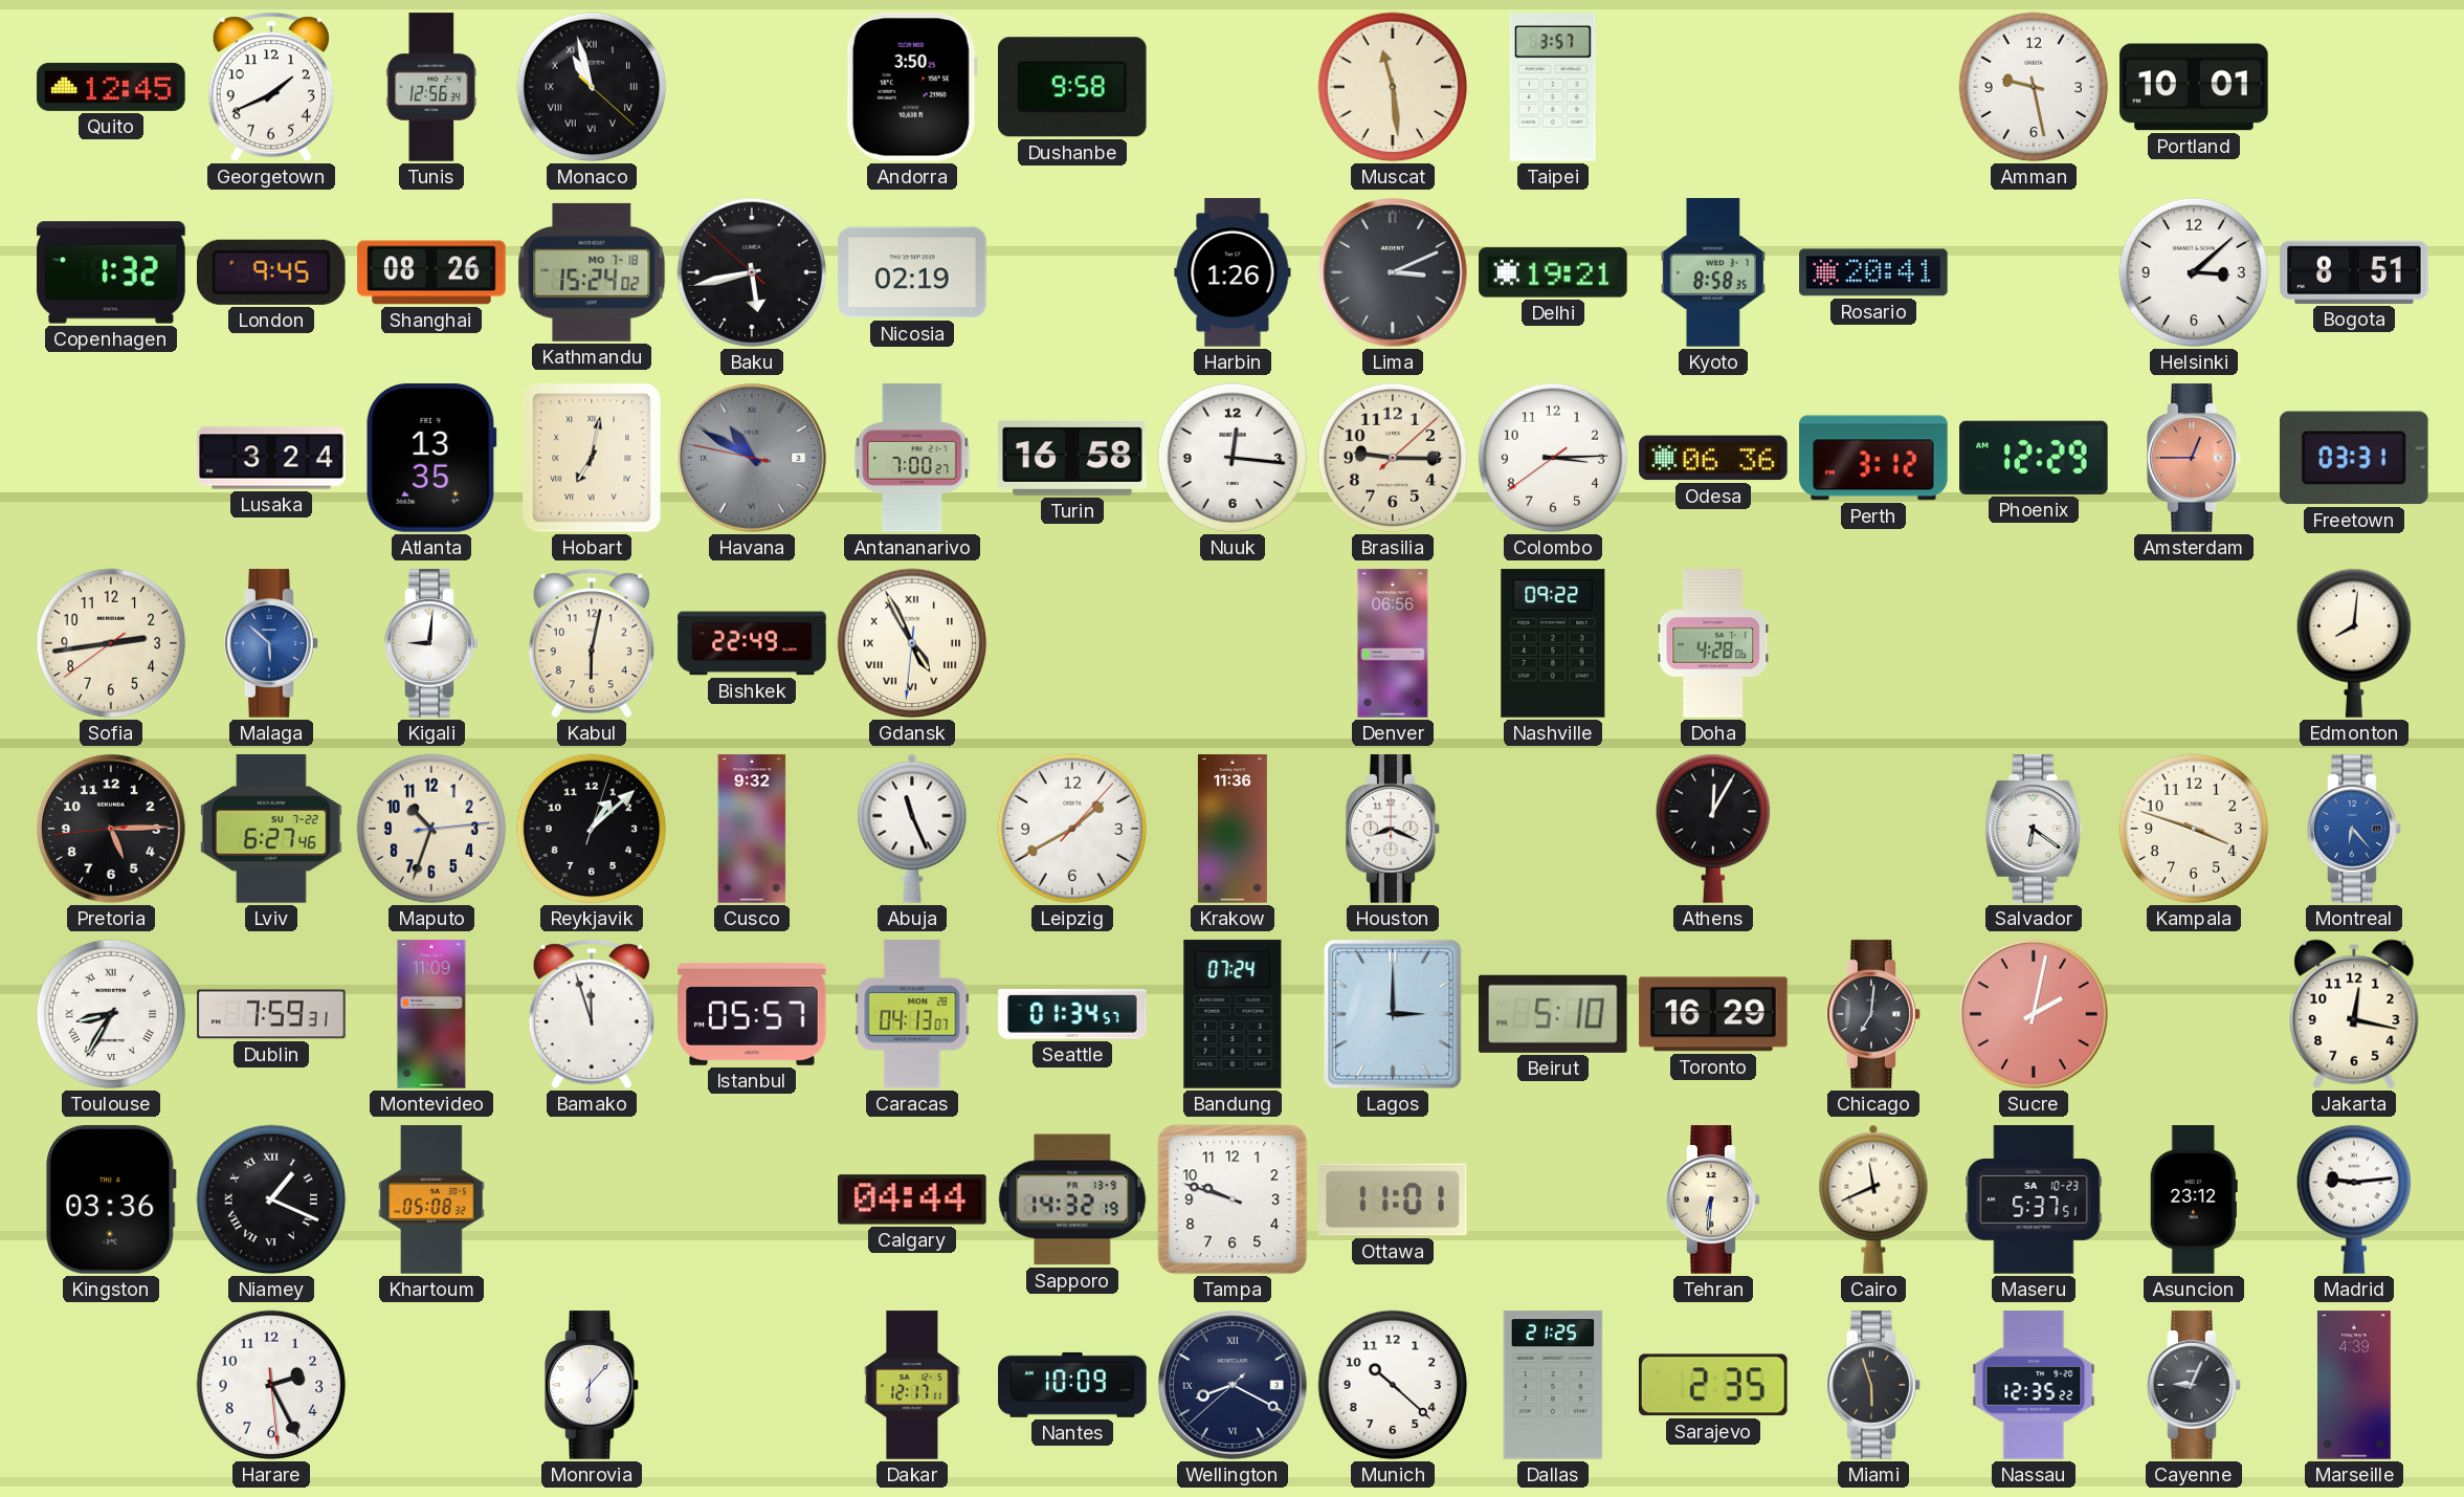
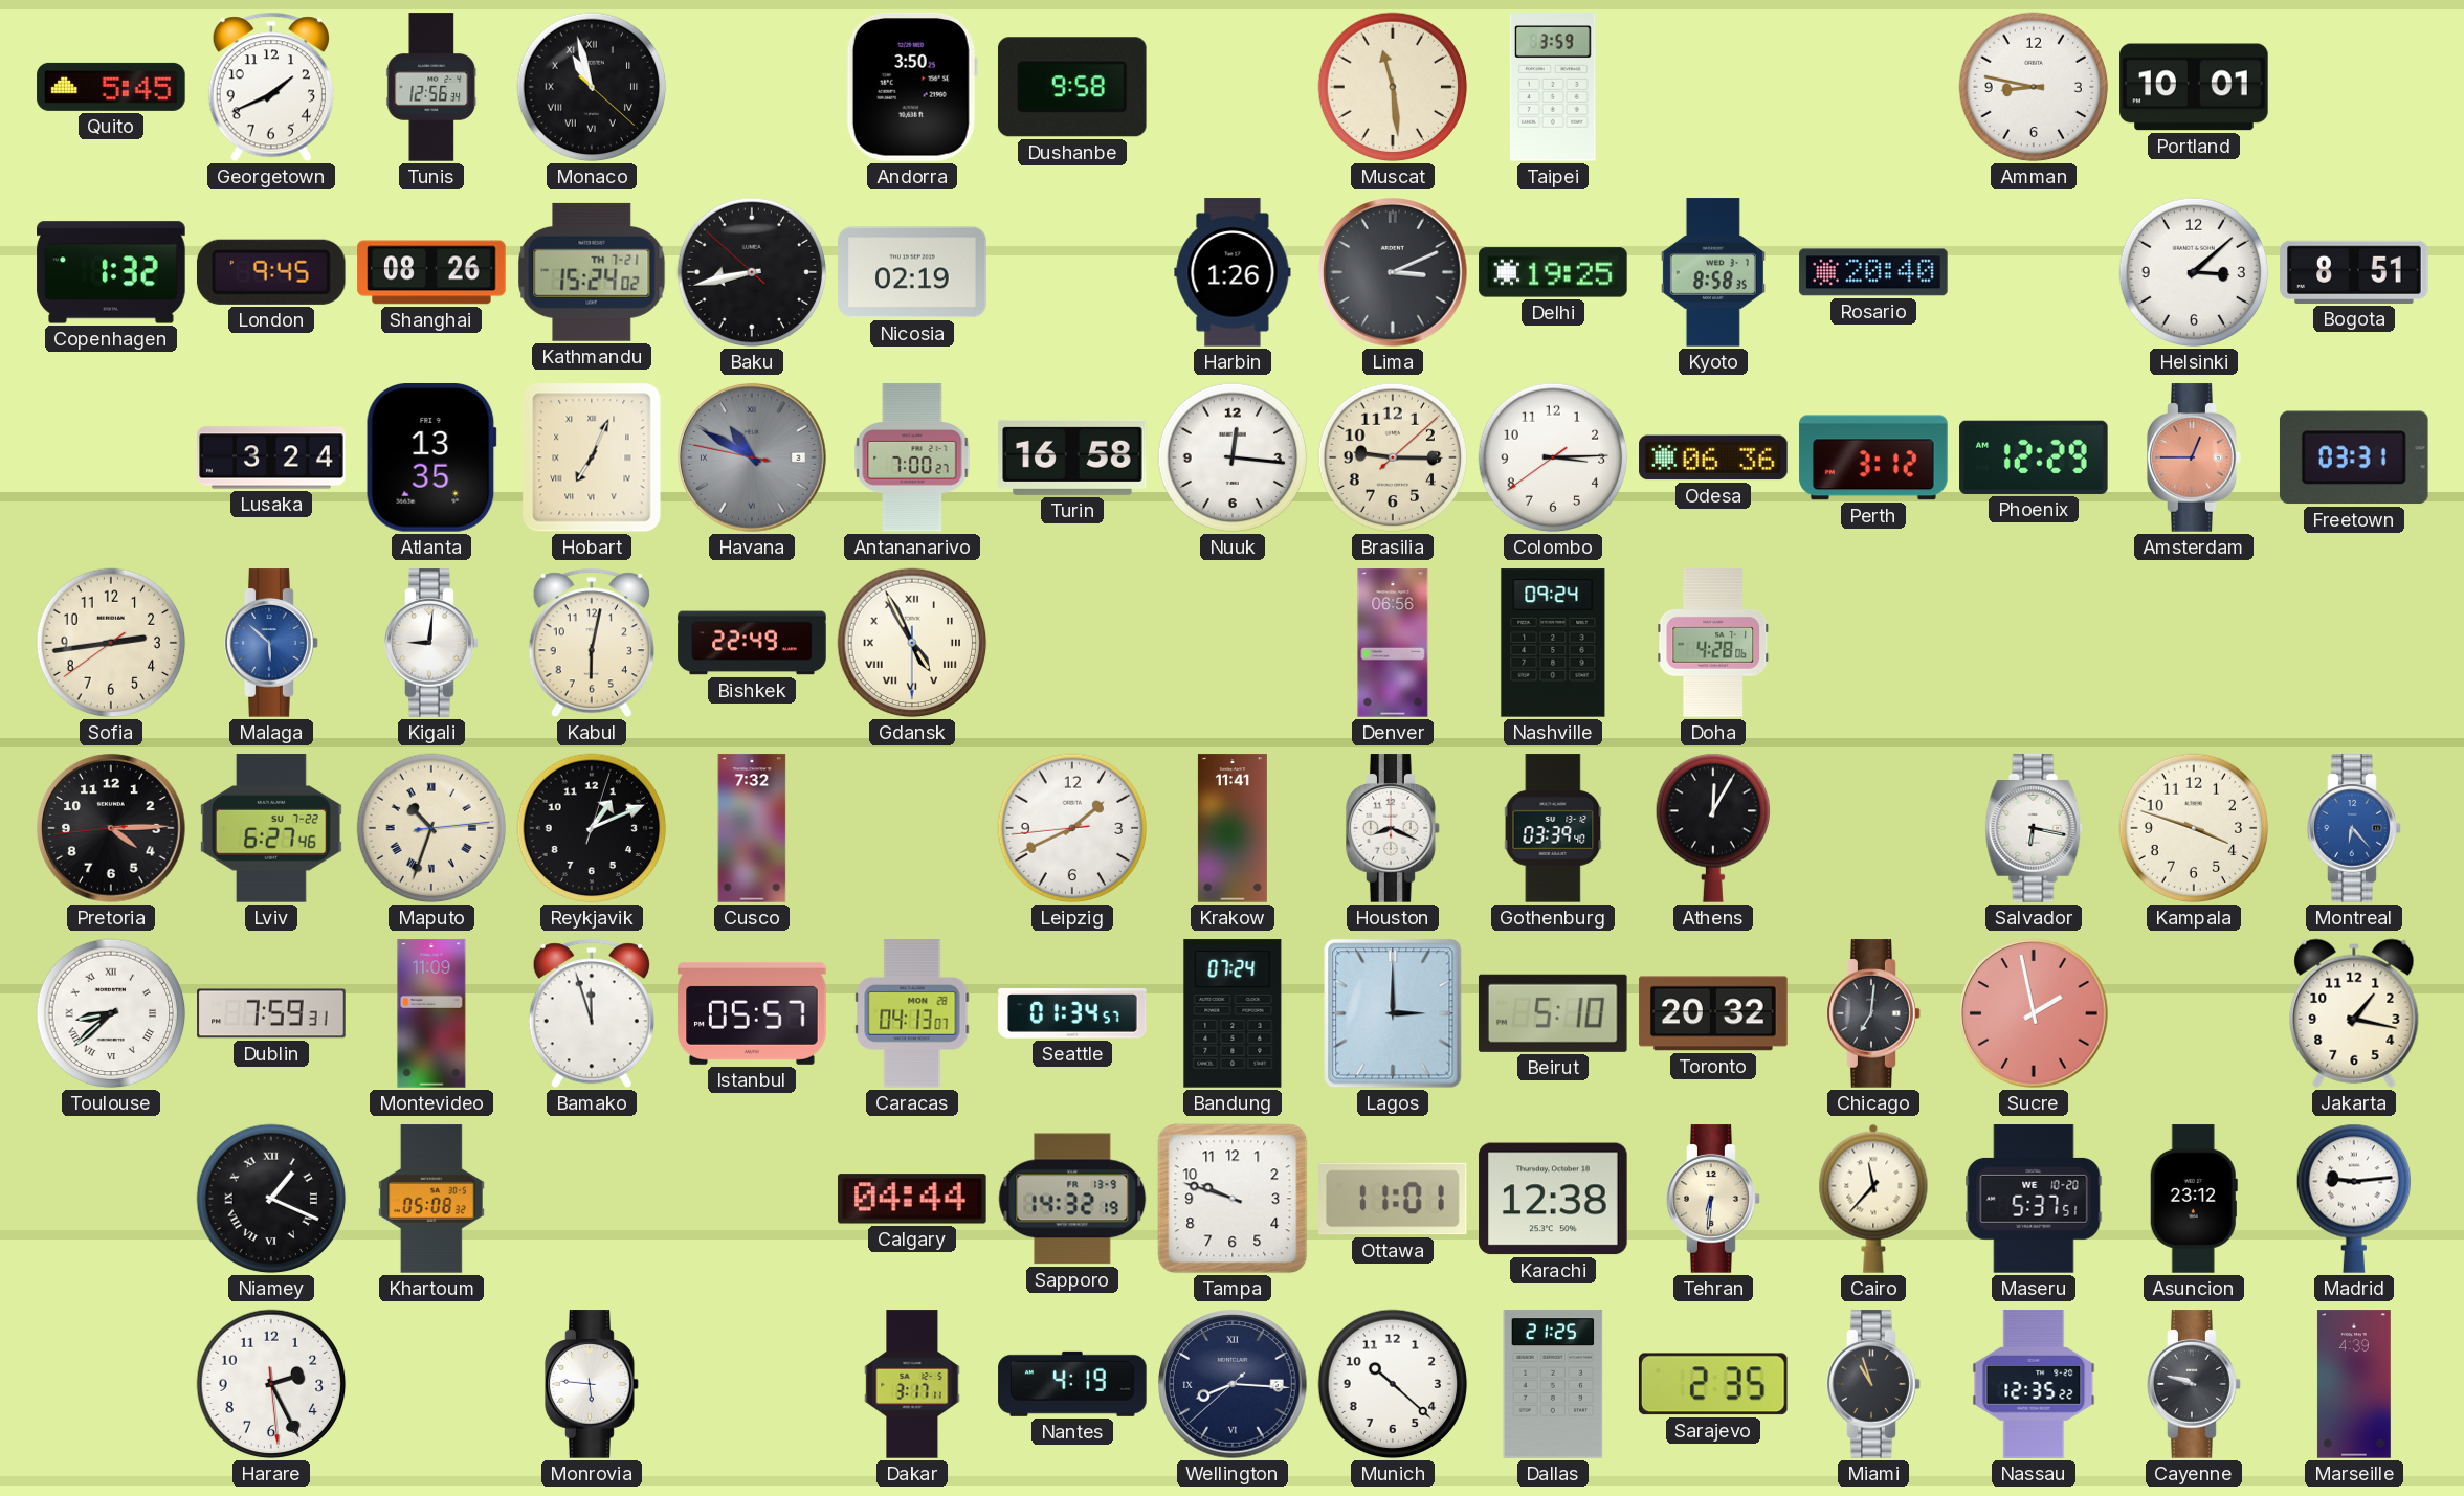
Quito: 12:45 -> 5:45
Taipei: 3:57 -> 3:59
Amman: 9:28 -> 8:47
Kathmandu date: MO 7-18 -> TH 7-21
Baku: 5:42 -> 8:42
Delhi: 19:21 -> 19:25
Rosario: 20:41 -> 20:40
Hobart: 7:02 -> 7:04
Gdansk: 4:55:31 -> 4:55:30
Nashville: 09:22 -> 09:24
Edmonton: 8:01 -> none
Pretoria: 5:14 -> 4:14
Maputo numerals: Arabic -> Roman
Reykjavik: 1:08 -> 1:11
Cusco: 9:32 -> 7:32
Abuja: 11:26 -> none
Leipzig: 1:40:07 -> 1:40:44
Krakow: 11:36 -> 11:41
Gothenburg: none -> 03:39
Salvador: 6:21 -> 6:17
Toulouse: 8:35 -> 8:38
Toronto: 16:29 -> 20:32
Sucre: 2:02 -> 1:58
Jakarta: 12:17 -> 1:17
Kingston: 03:36 -> none
Karachi: none -> 12:38
Cairo: 11:41 -> 11:37
Maseru date: SA 10-23 -> WE 10-20
Monrovia: 6:07 -> 5:46
Dakar: 12:17 -> 3:17
Nantes: 10:09 -> 4:19
Wellington: 8:19 -> 8:15
Miami: 5:57 -> 10:57
Cayenne: 9:04 -> 9:48
